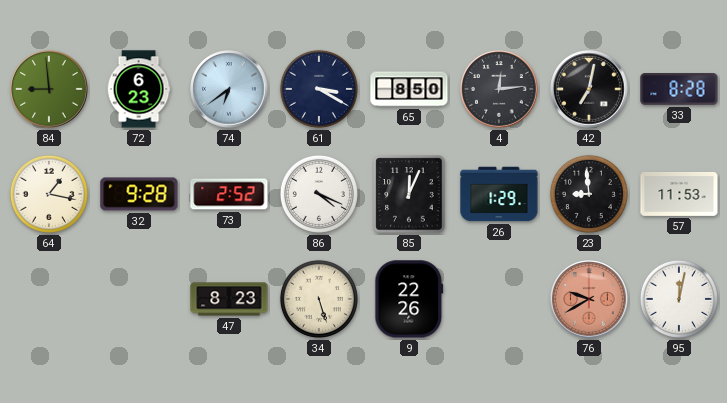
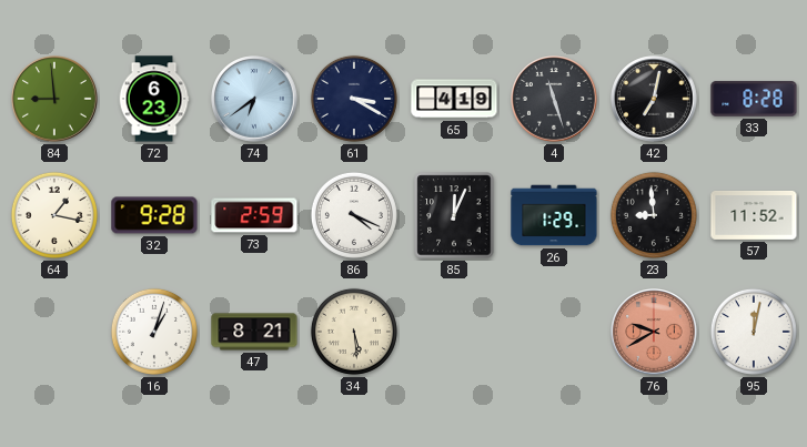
65: 8:50 -> 4:19
4: 12:14 -> 11:27
73: 2:52 -> 2:59
57: 11:53 -> 11:52
16: none -> 1:03
47: 8:23 -> 8:21
34: 5:27 -> 5:29
9: 22:26 -> none
